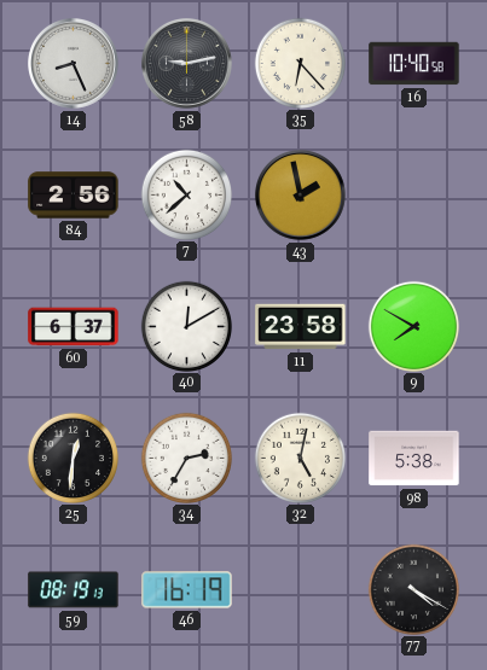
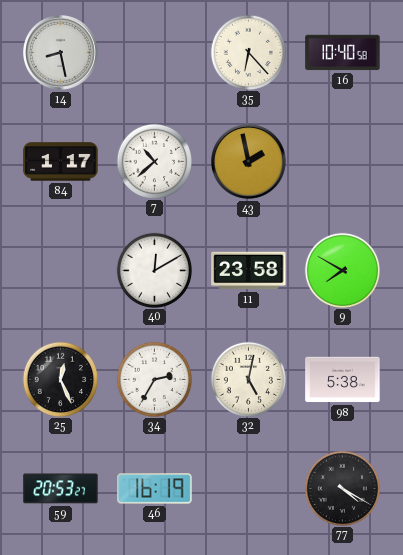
14: 8:26 -> 8:28
58: 9:13 -> none
84: 2:56 -> 1:17
60: 6:37 -> none
25: 12:31 -> 12:26
59: 08:19 -> 20:53
